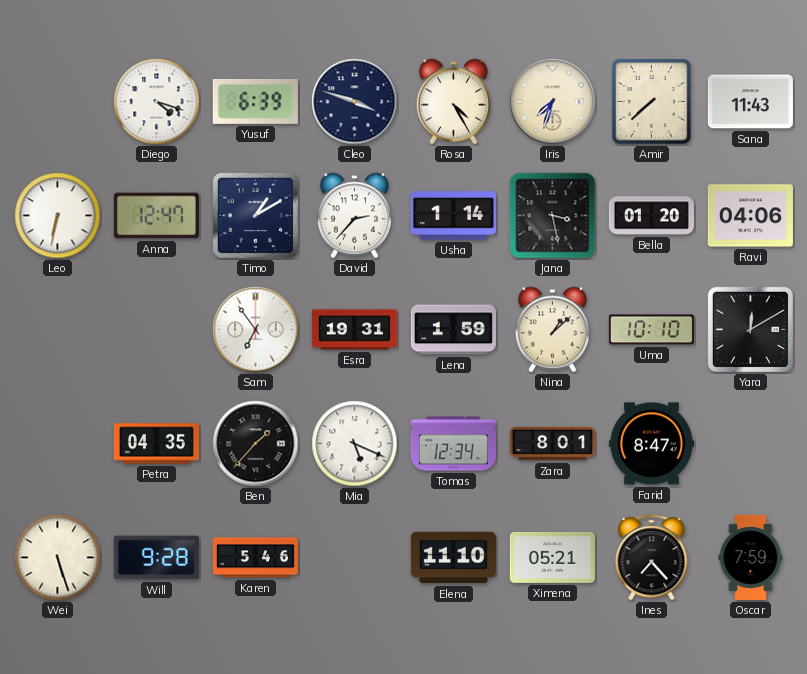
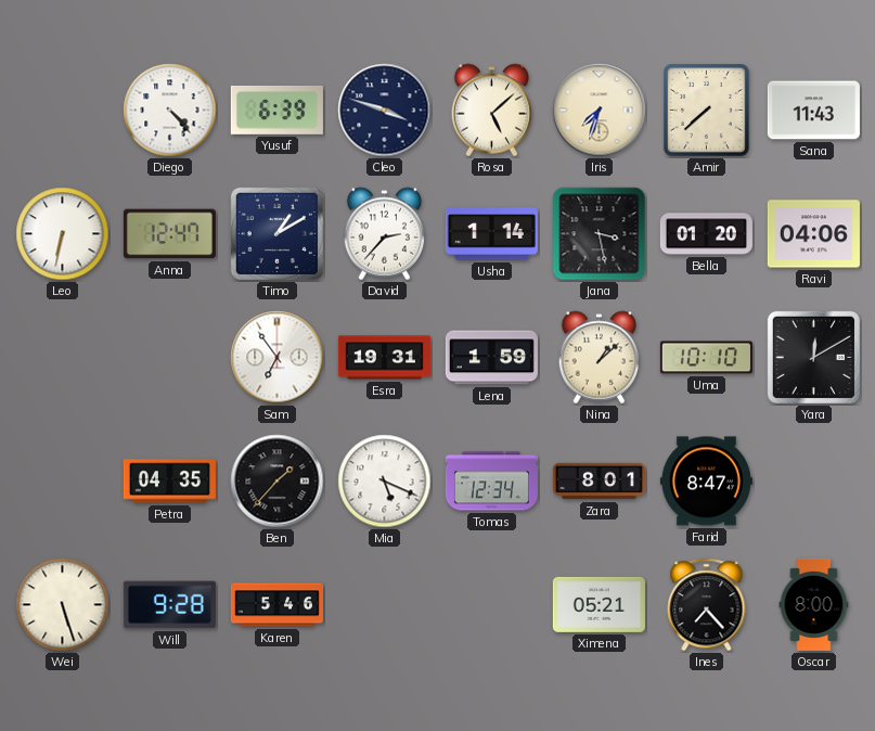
Diego: 4:18 -> 4:23
Rosa: 4:25 -> 5:08
Elena: 11:10 -> none
Oscar: 7:59 -> 8:00
